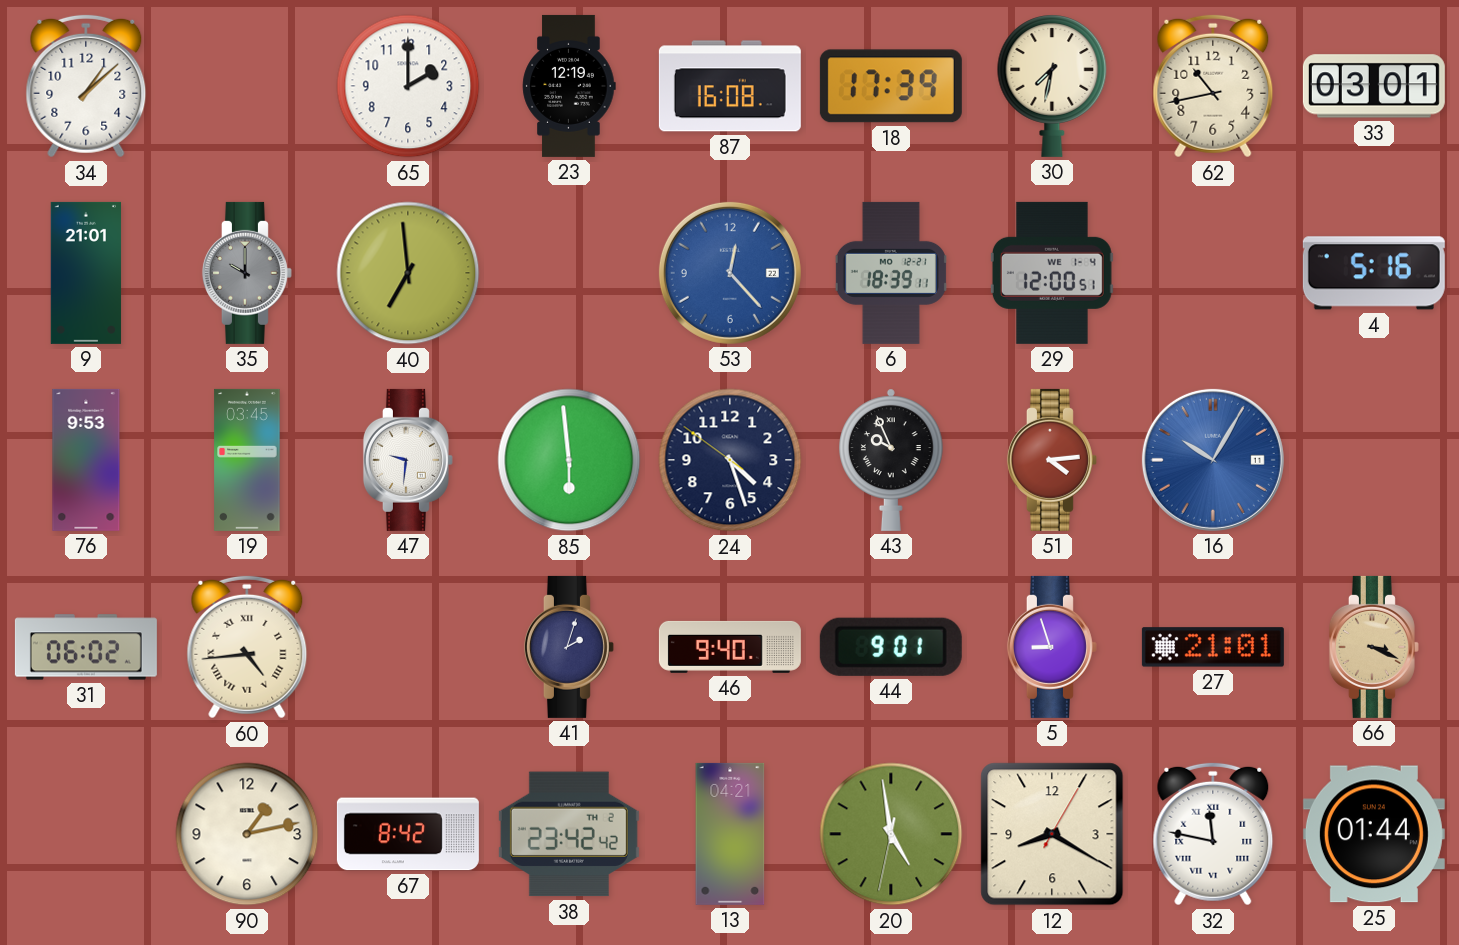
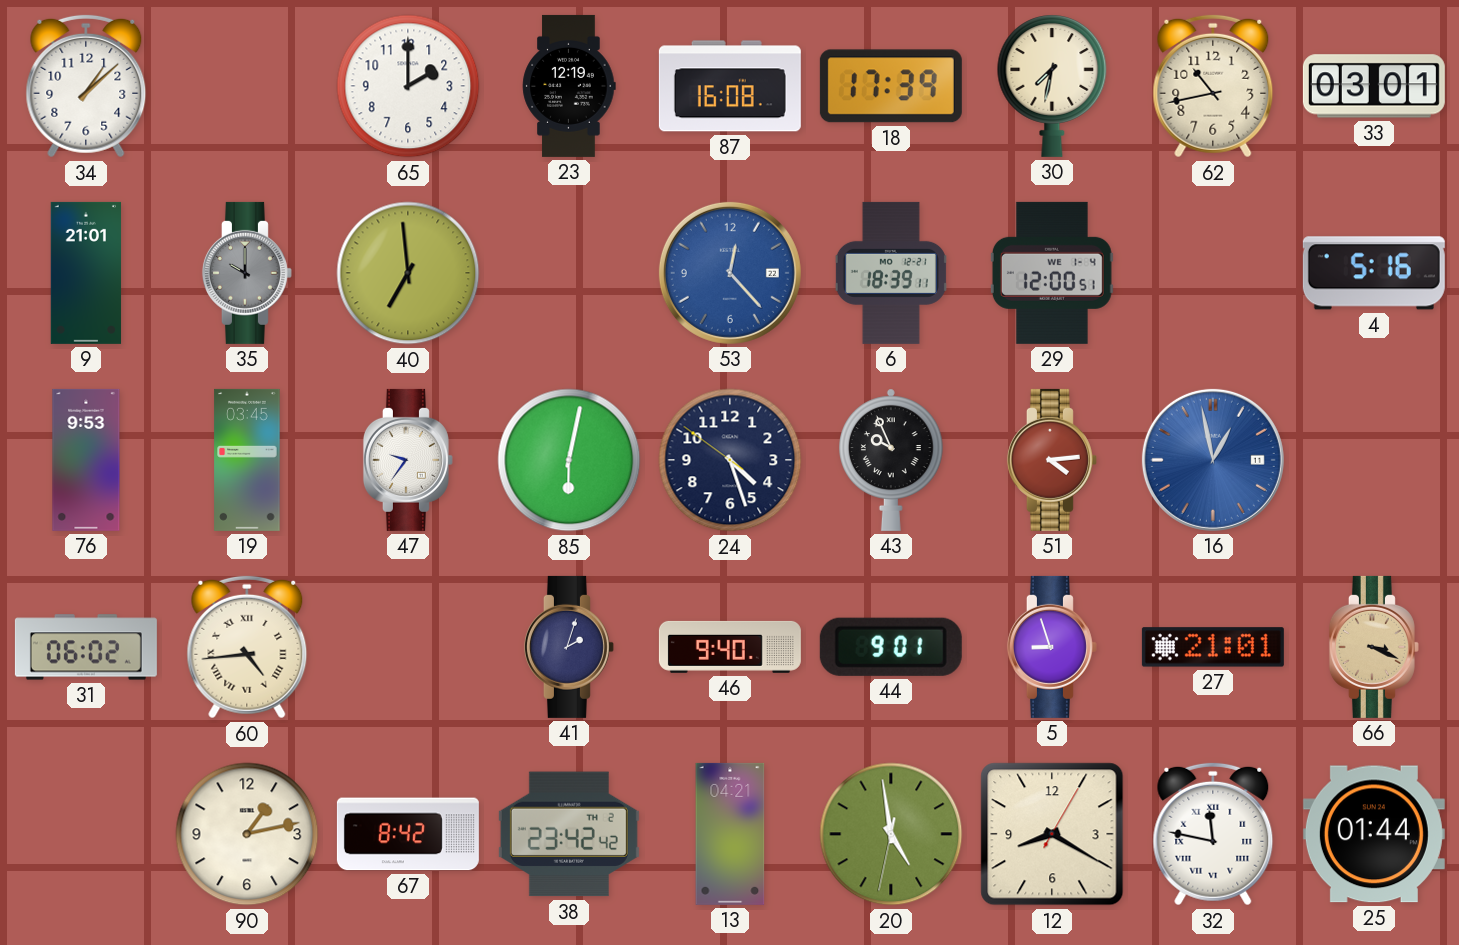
47: 9:31 -> 9:36
85: 5:59 -> 6:02
16: 10:05 -> 12:58
